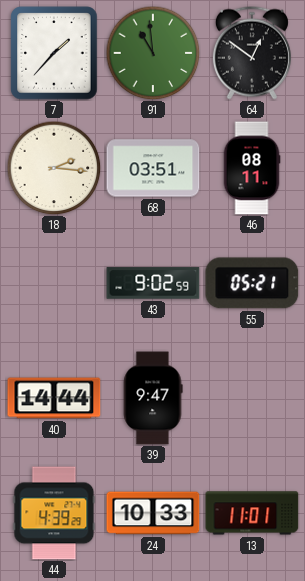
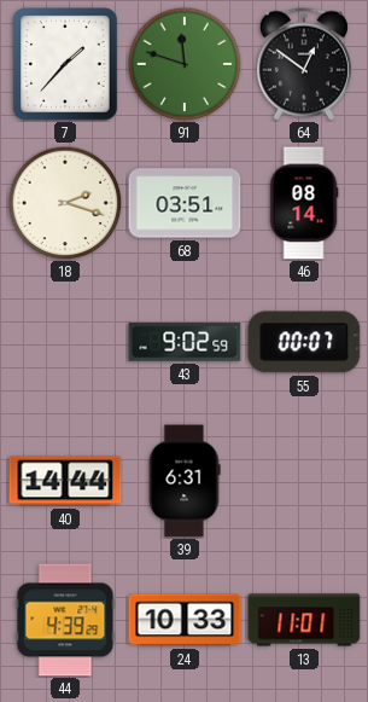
91: 10:59 -> 11:48
18: 2:16 -> 2:18
46: 08:11 -> 08:14
55: 05:21 -> 00:07
39: 9:47 -> 6:31
